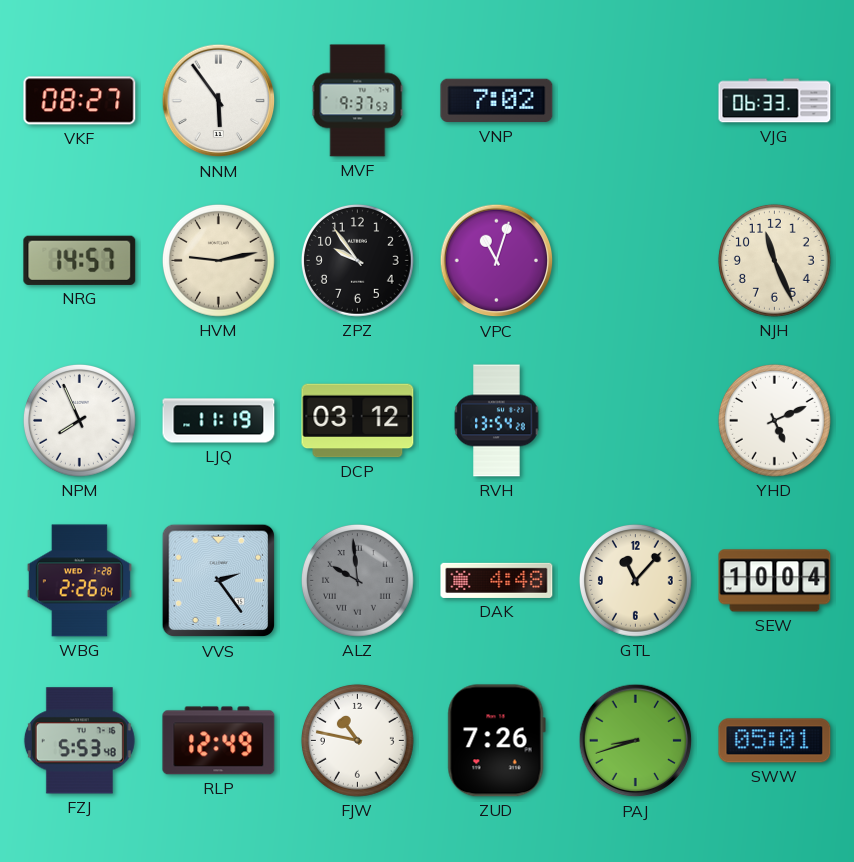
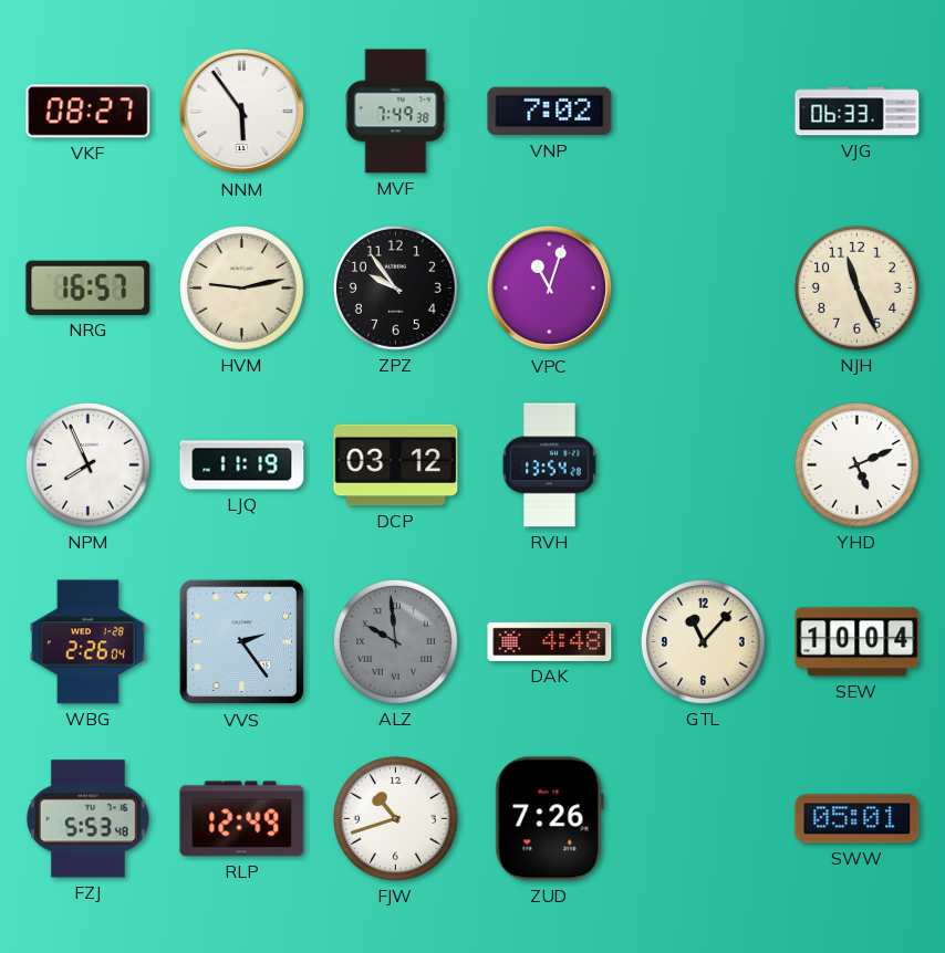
MVF: 9:37 -> 7:49
NRG: 14:57 -> 16:57
FJW: 10:47 -> 10:42
PAJ: 8:42 -> none
